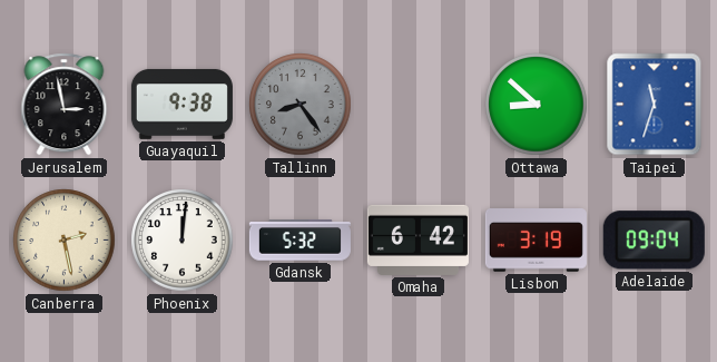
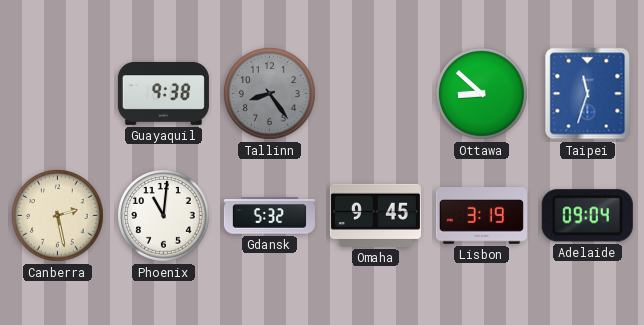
Jerusalem: 2:58 -> none
Phoenix: 12:01 -> 11:01
Omaha: 6:42 -> 9:45
